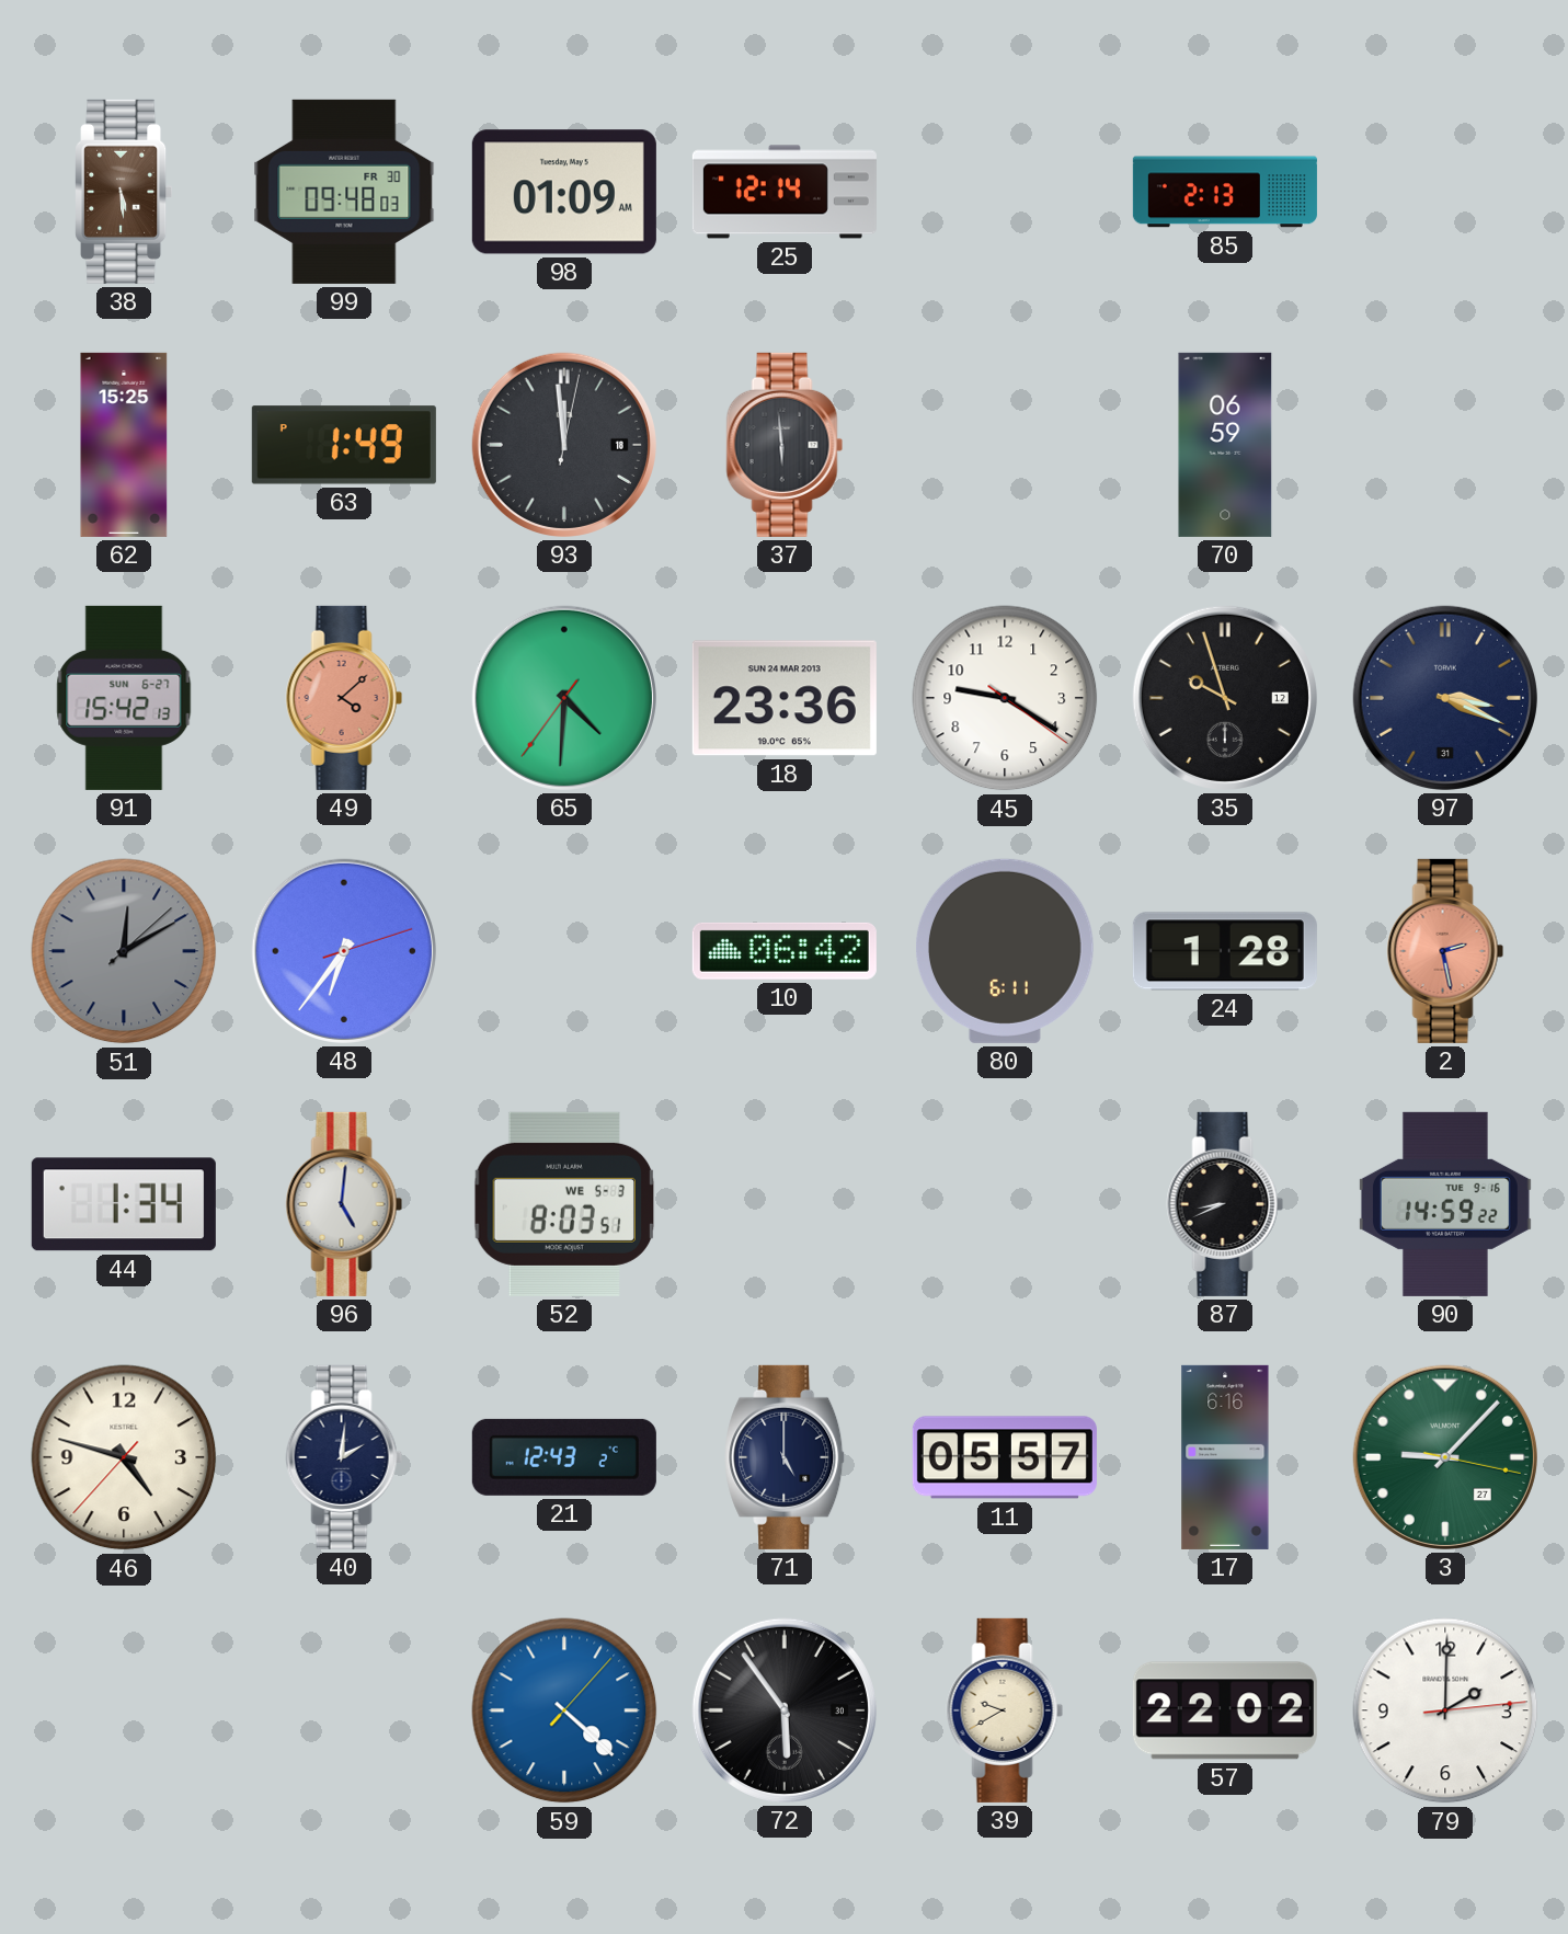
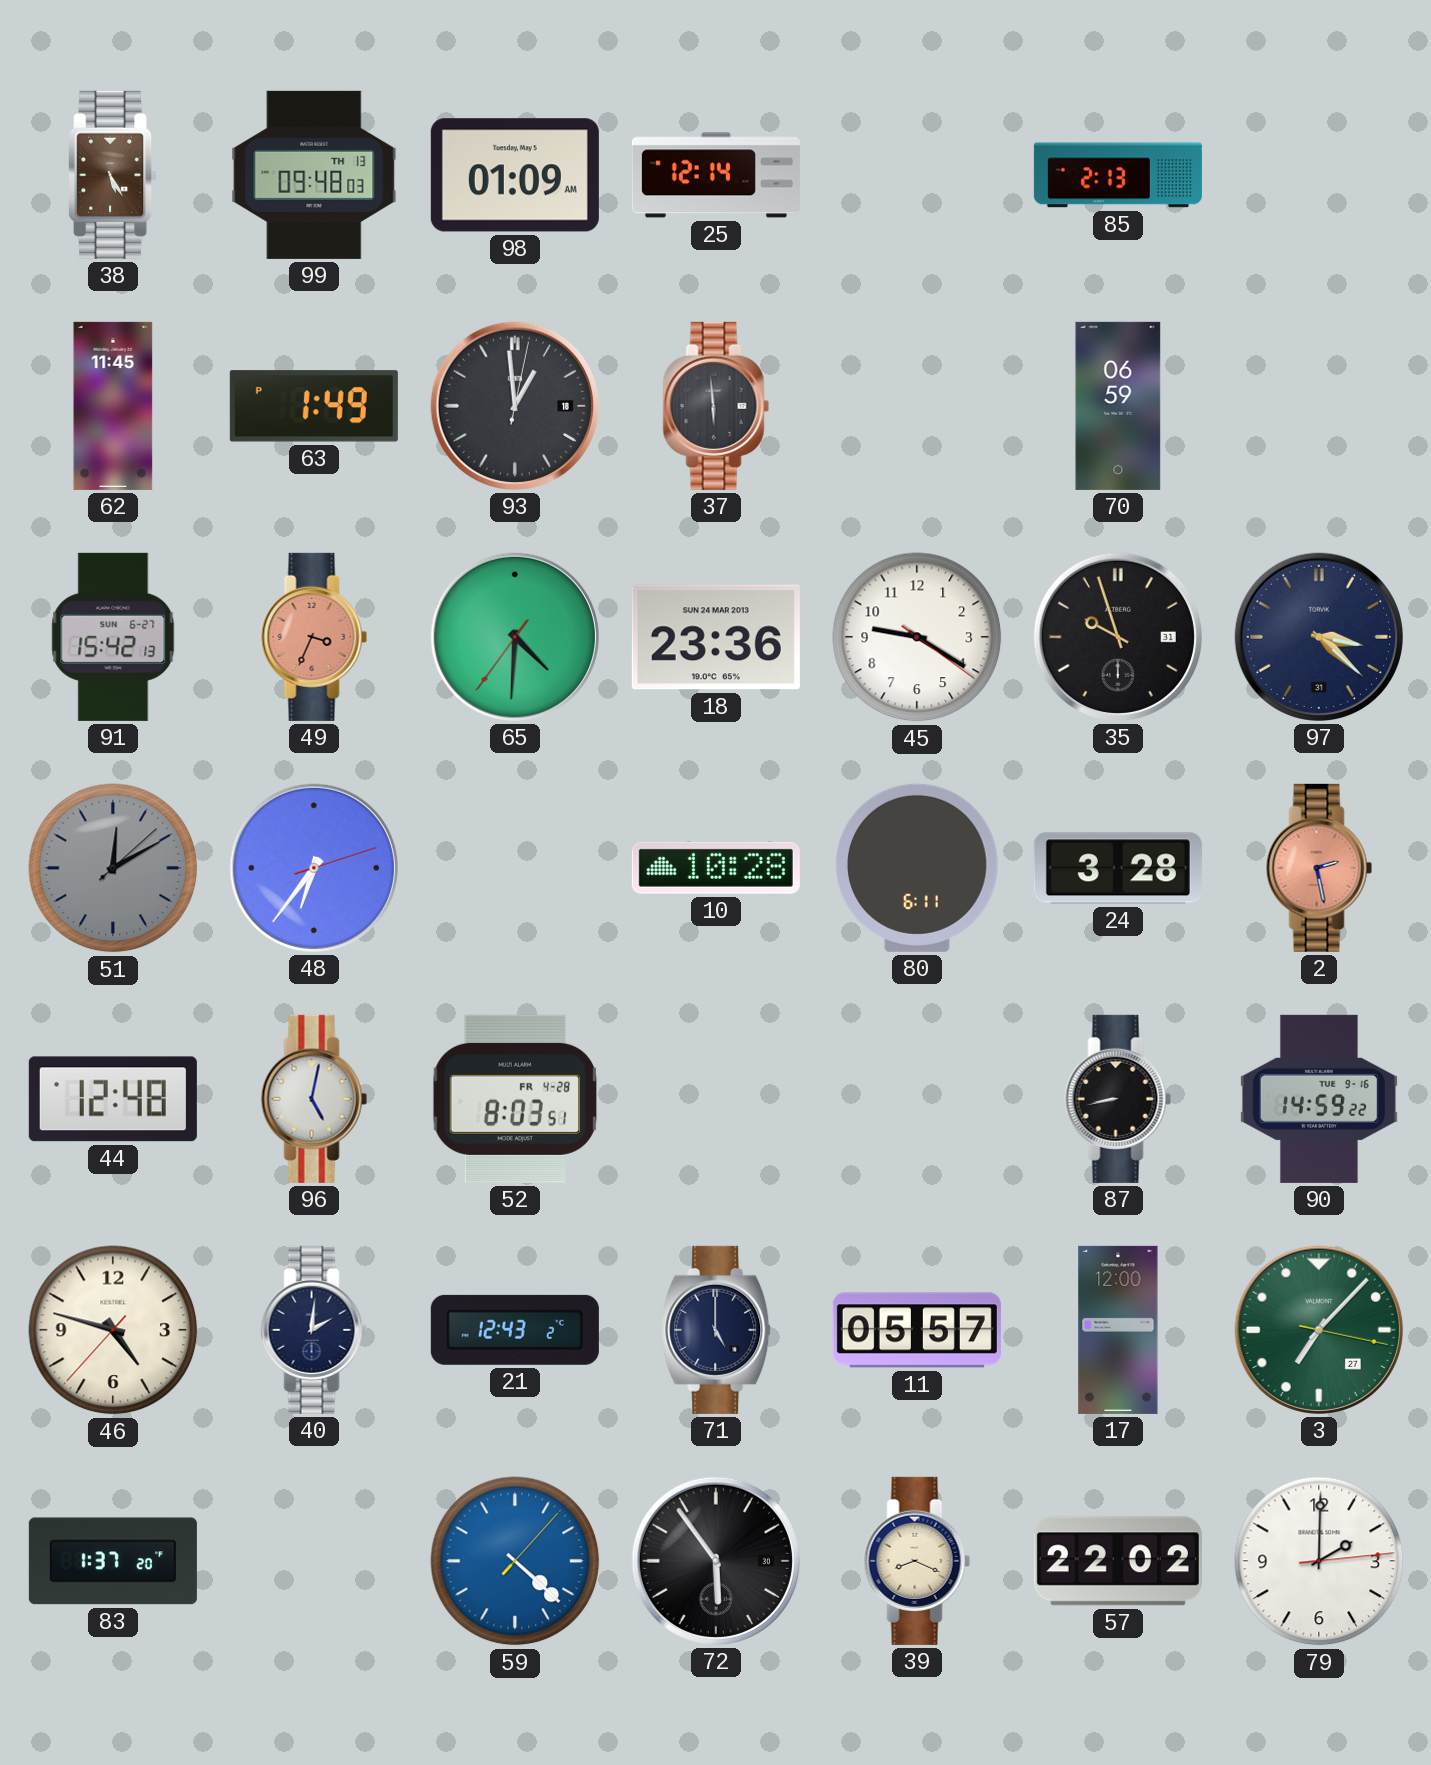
38: 5:29 -> 5:25
99 date: FR 30 -> TH 13
62: 15:25 -> 11:45
93: 11:59 -> 12:59
49: 4:08 -> 3:34
35 date: 12 -> 31
97: 3:19 -> 3:22
10: 06:42 -> 10:28
24: 1:28 -> 3:28
44: 1:34 -> 12:48
96: 5:01 -> 5:02
52 date: WE 5-3 -> FR 4-28
87: 8:41 -> 8:43
17: 6:16 -> 12:00
3: 9:07 -> 7:07
83: none -> 1:37
39: 9:40 -> 8:19
